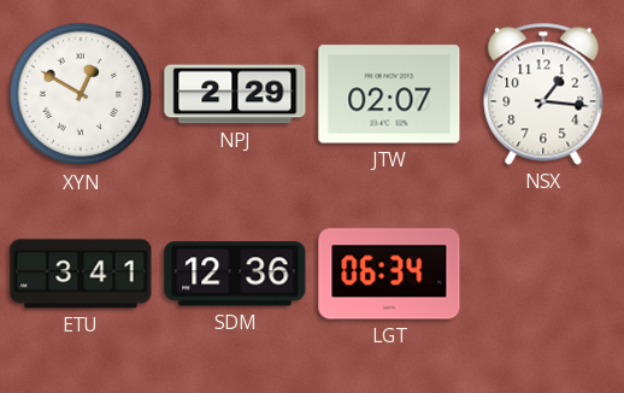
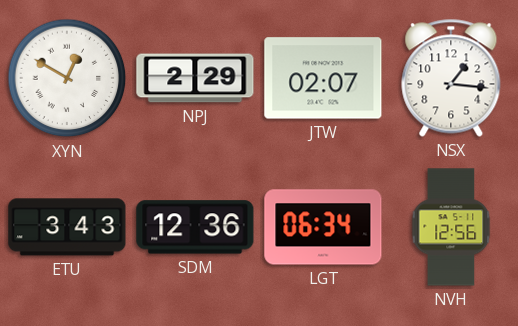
ETU: 3:41 -> 3:43
NVH: none -> 12:56
